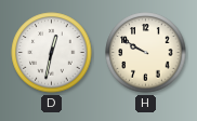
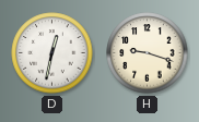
H: 9:50 -> 9:18
